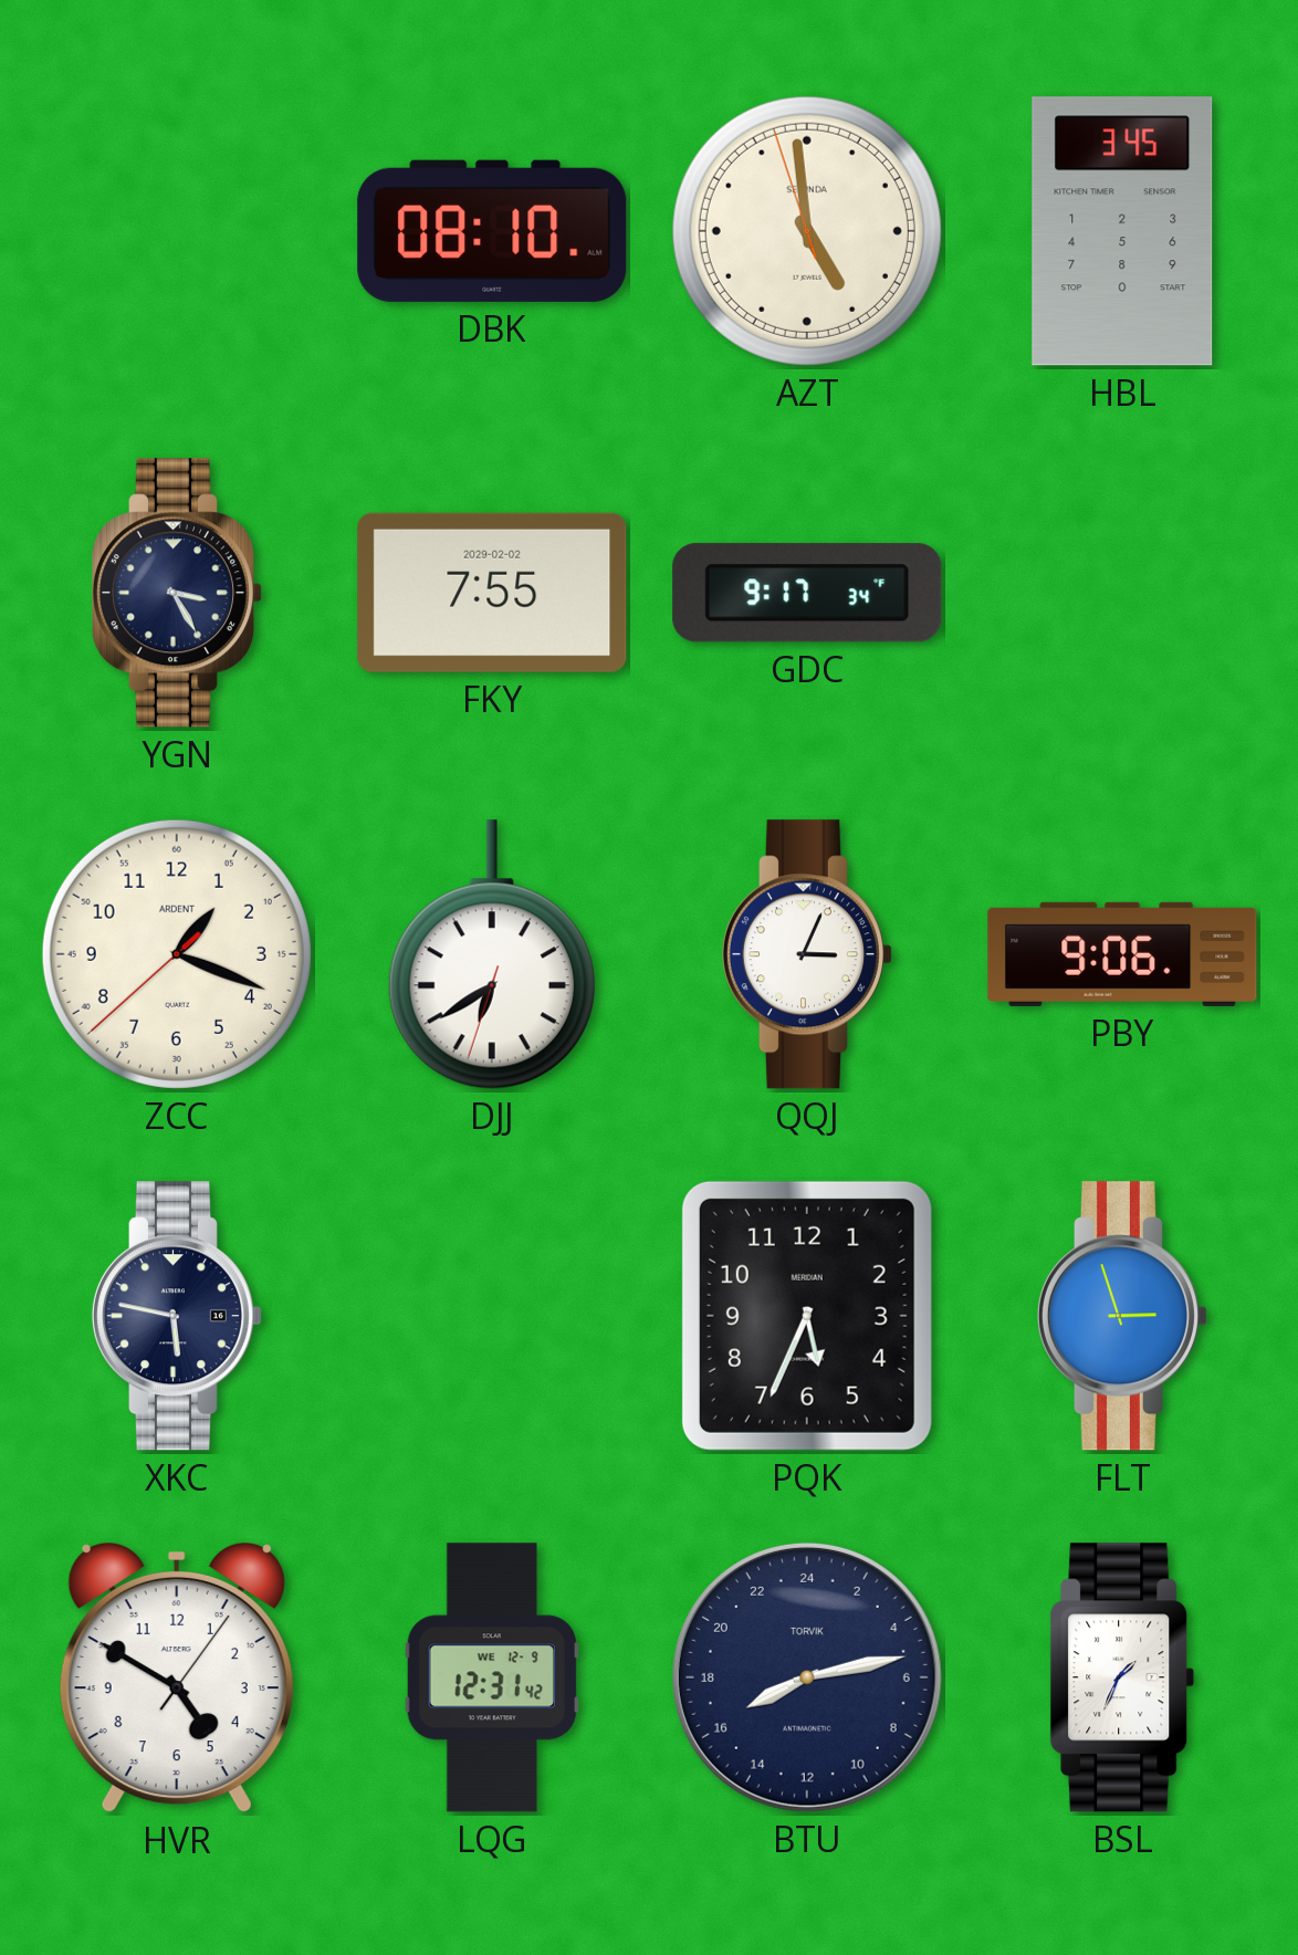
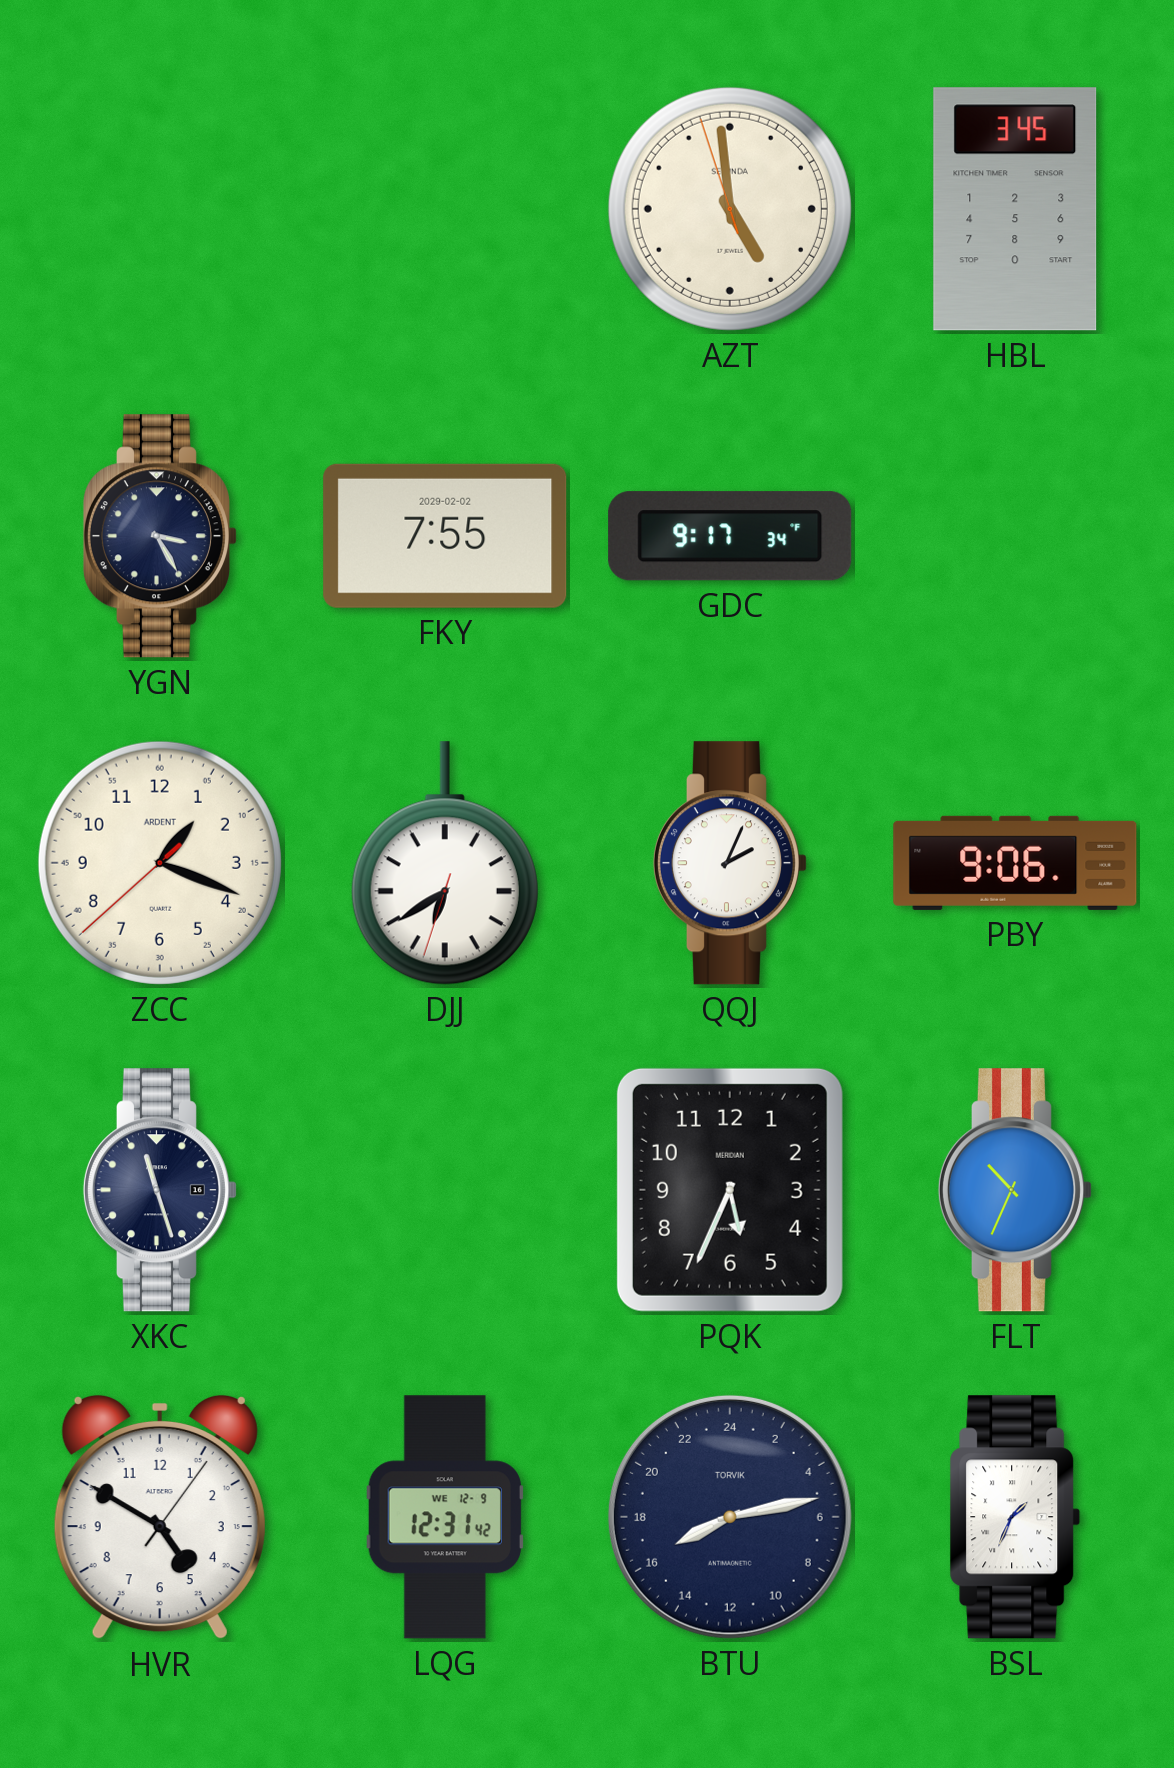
DBK: 08:10 -> none
QQJ: 3:04 -> 2:04
XKC: 5:47 -> 11:27
FLT: 2:57 -> 10:34
